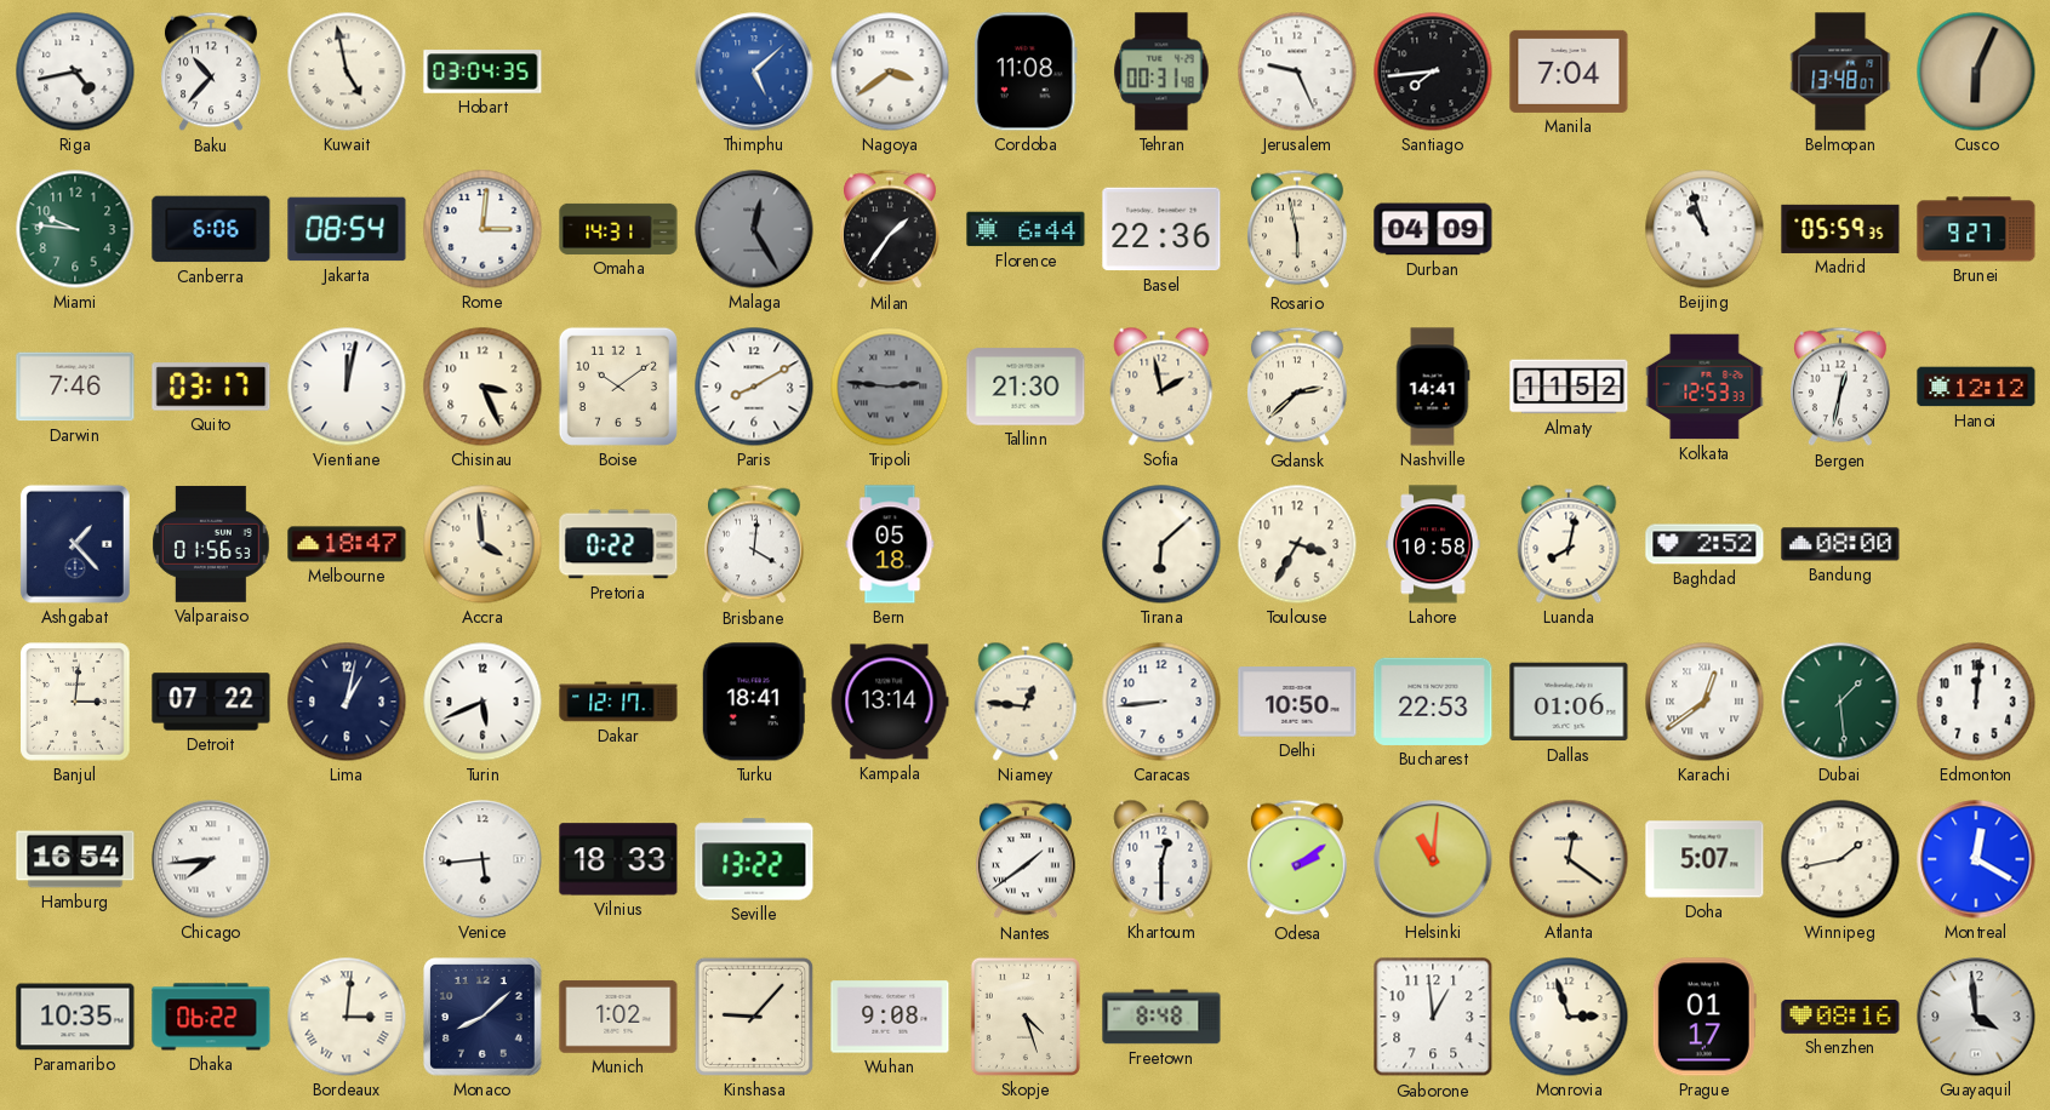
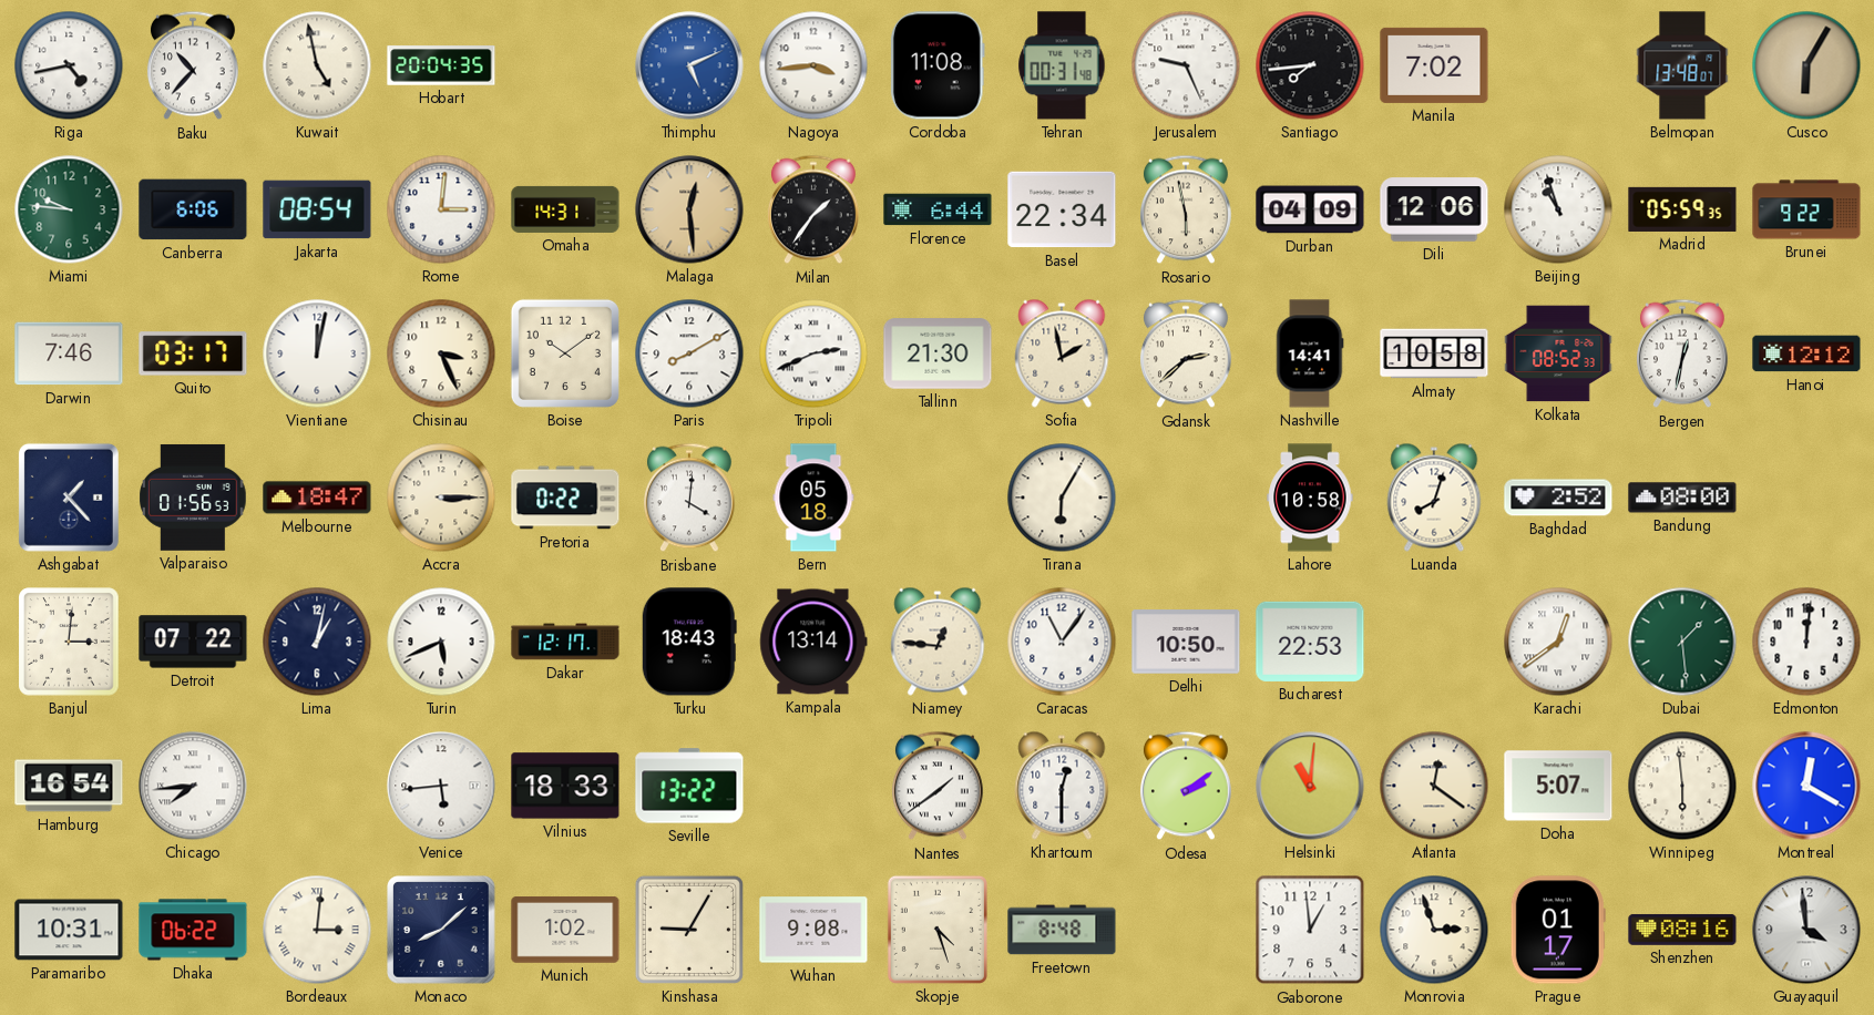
Hobart: 03:04 -> 20:04
Thimphu: 5:08 -> 5:11
Nagoya: 3:39 -> 3:44
Manila: 7:04 -> 7:02
Cusco: 6:04 -> 6:05
Malaga: 12:25 -> 12:29
Malaga dial: grey -> champagne
Basel: 22:36 -> 22:34
Dili: none -> 12:06
Brunei: 9:27 -> 9:22
Tripoli: 2:46 -> 2:41
Tripoli dial: grey -> white
Almaty: 11:52 -> 10:58
Kolkata: 12:53 -> 08:52
Accra: 3:59 -> 3:15
Tirana: 6:08 -> 6:05
Toulouse: 3:35 -> none
Luanda: 8:02 -> 8:03
Turku: 18:41 -> 18:43
Caracas: 8:44 -> 11:06
Dallas: 01:06 -> none
Winnipeg: 1:43 -> 5:59
Paramaribo: 10:35 -> 10:31
Kinshasa: 9:07 -> 9:05
